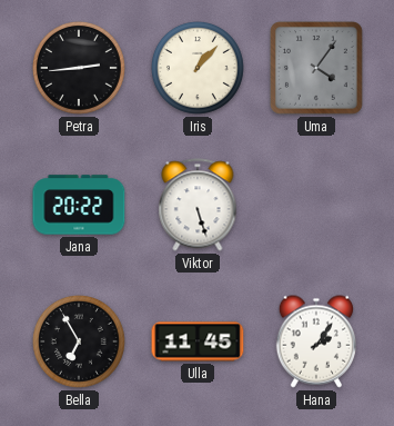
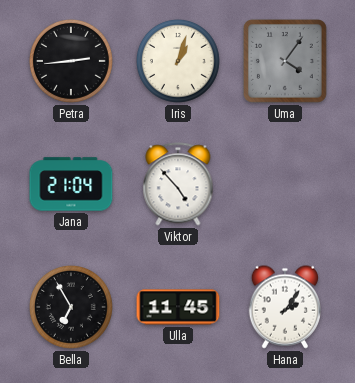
Iris: 1:07 -> 1:03
Jana: 20:22 -> 21:04
Viktor: 5:27 -> 4:53
